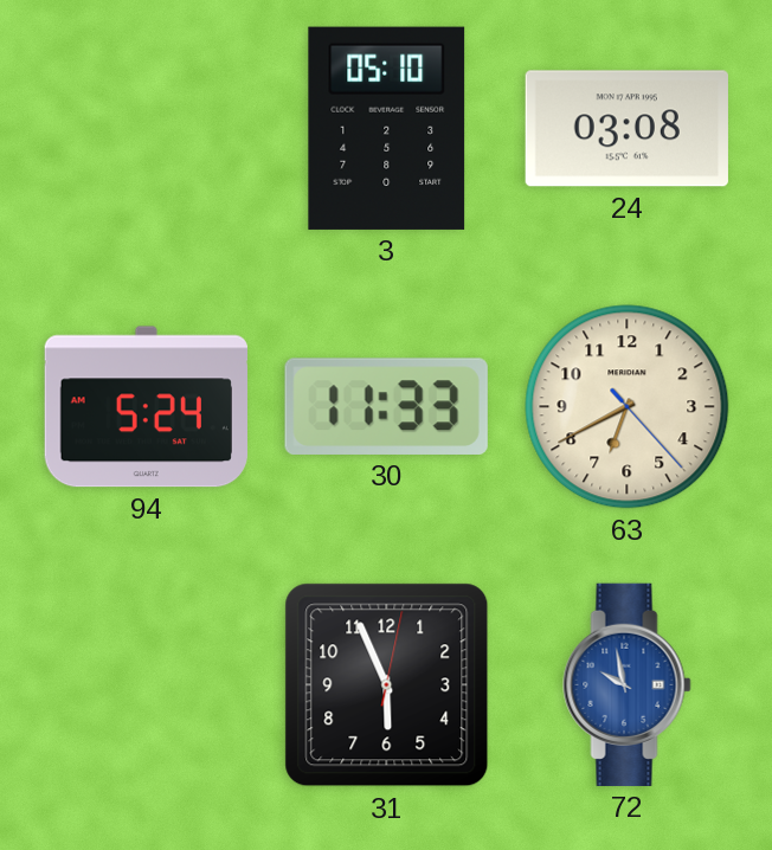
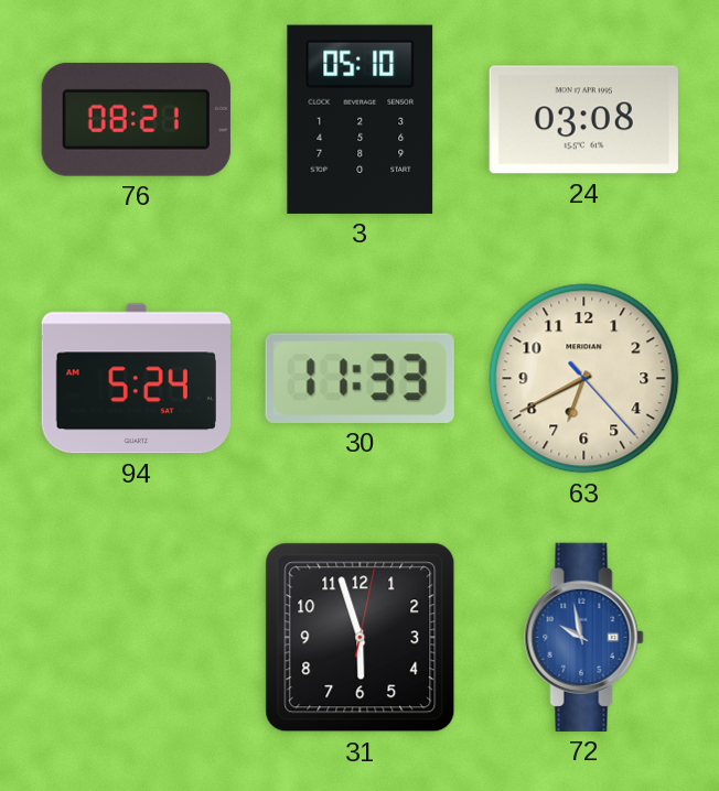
76: none -> 08:21
31: 5:56 -> 5:57
